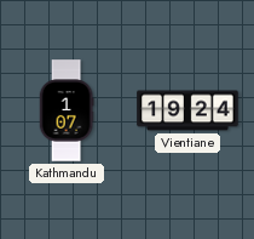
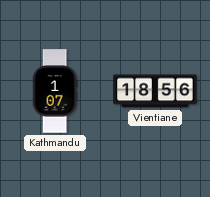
Vientiane: 19:24 -> 18:56
